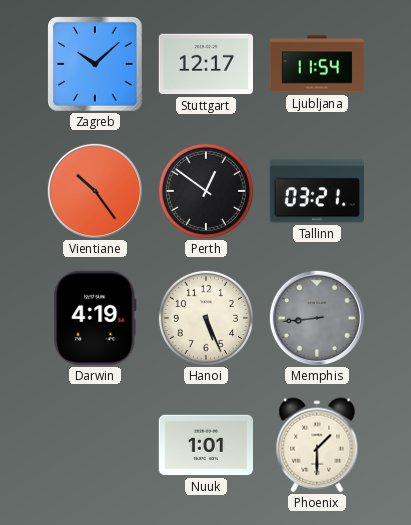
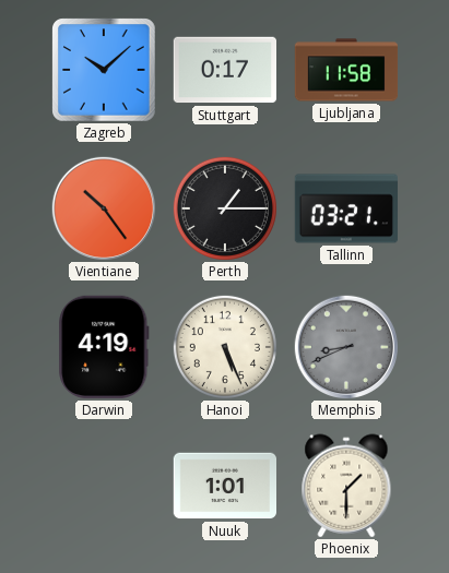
Stuttgart: 12:17 -> 0:17
Ljubljana: 11:54 -> 11:58
Perth: 12:51 -> 1:15
Memphis: 8:44 -> 8:41
